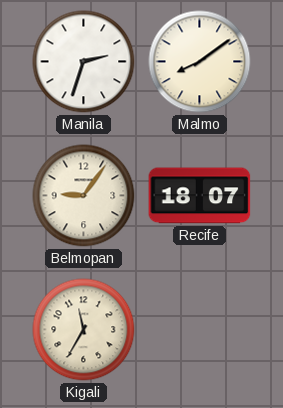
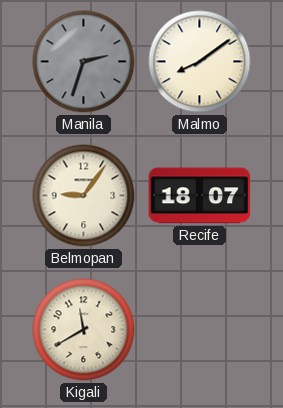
Manila dial: white -> grey
Kigali: 11:35 -> 11:40
